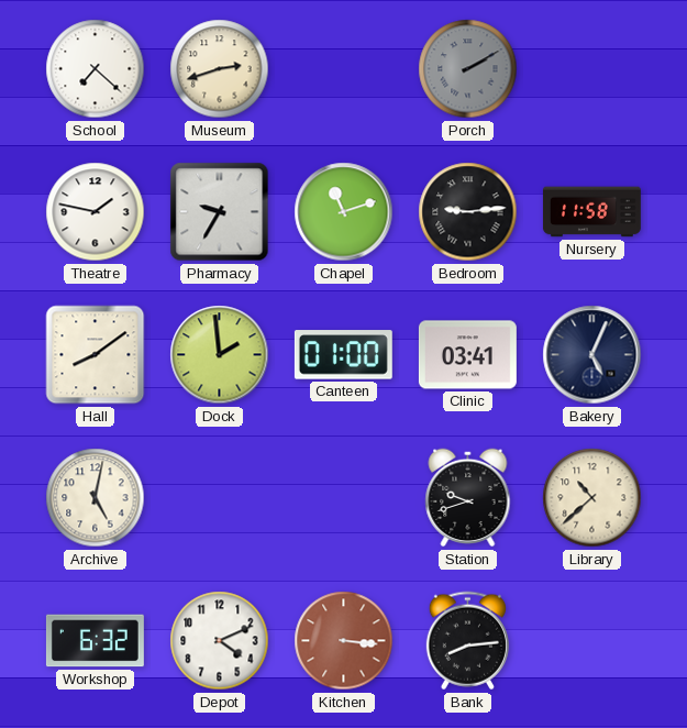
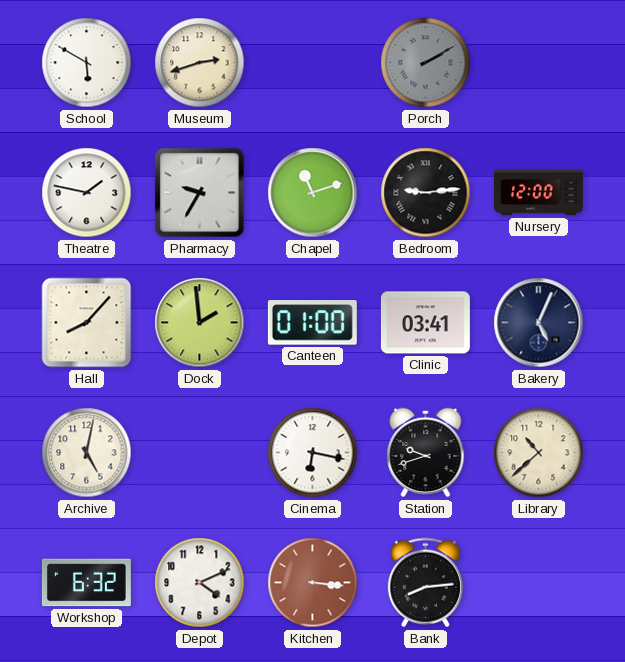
School: 7:22 -> 5:50
Nursery: 11:58 -> 12:00
Hall: 8:09 -> 8:07
Cinema: none -> 6:17
